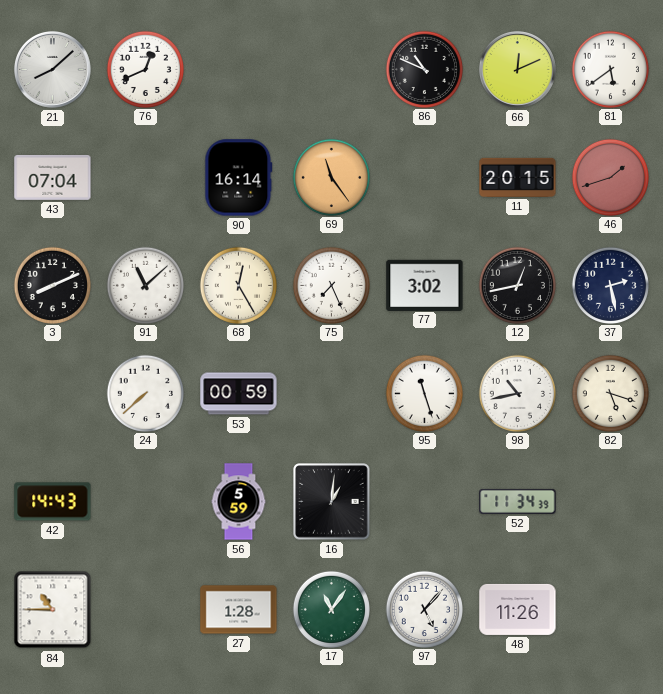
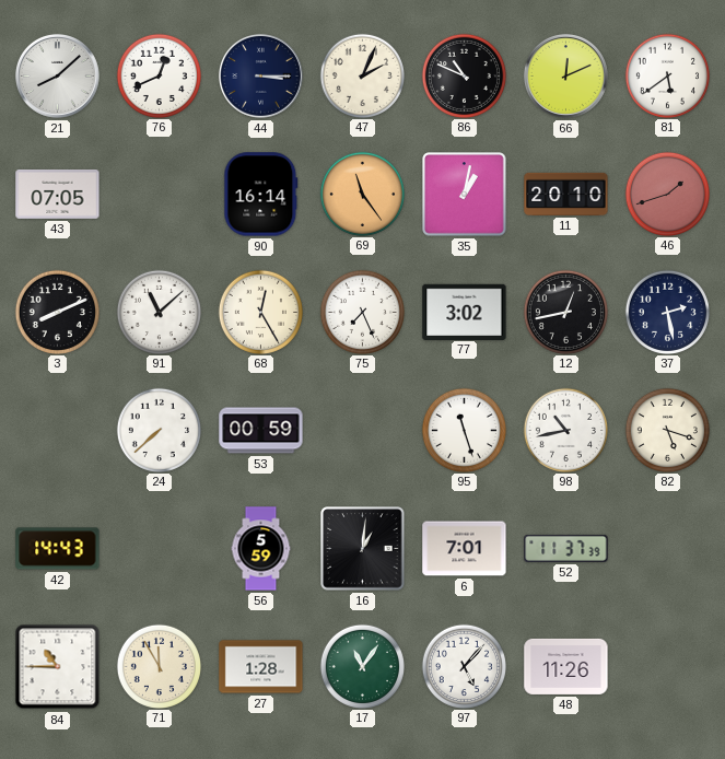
44: none -> 3:15
47: none -> 2:04
43: 07:04 -> 07:05
35: none -> 1:02
11: 20:15 -> 20:10
6: none -> 7:01
52: 11:34 -> 11:37
71: none -> 11:55
